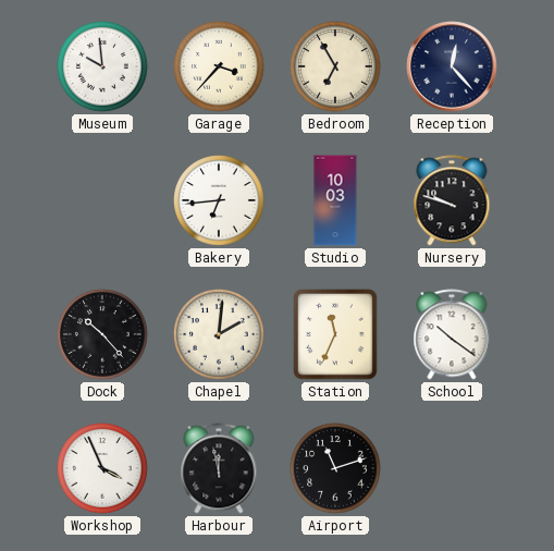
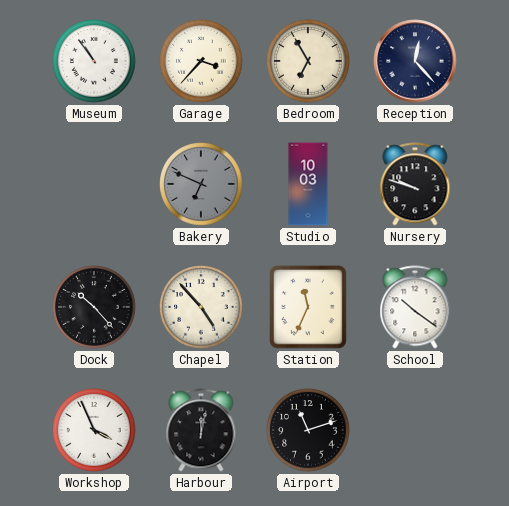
Museum: 9:59 -> 10:54
Bakery: 6:44 -> 6:49
Bakery dial: white -> grey
Chapel: 2:01 -> 4:53
Harbour: 11:58 -> 12:02
